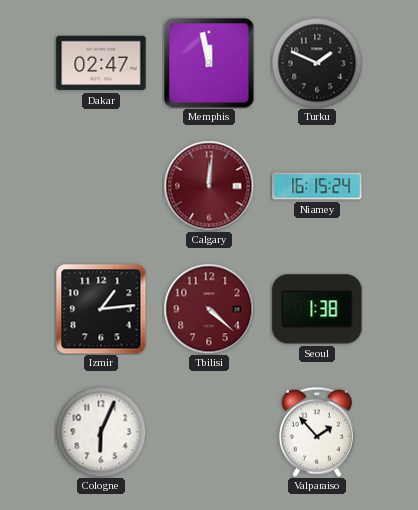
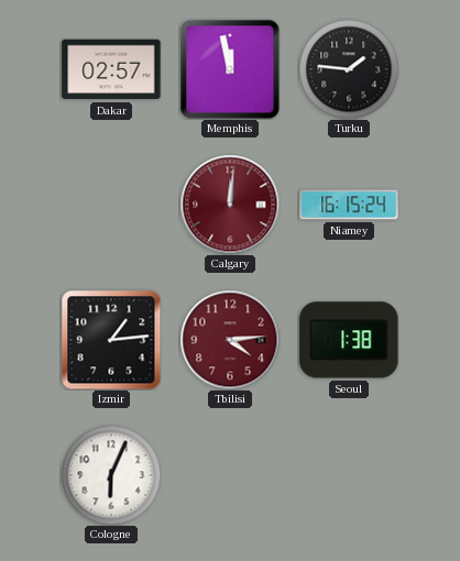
Dakar: 02:47 -> 02:57
Turku: 1:49 -> 1:46
Tbilisi: 4:22 -> 4:14
Valparaiso: 1:53 -> none
